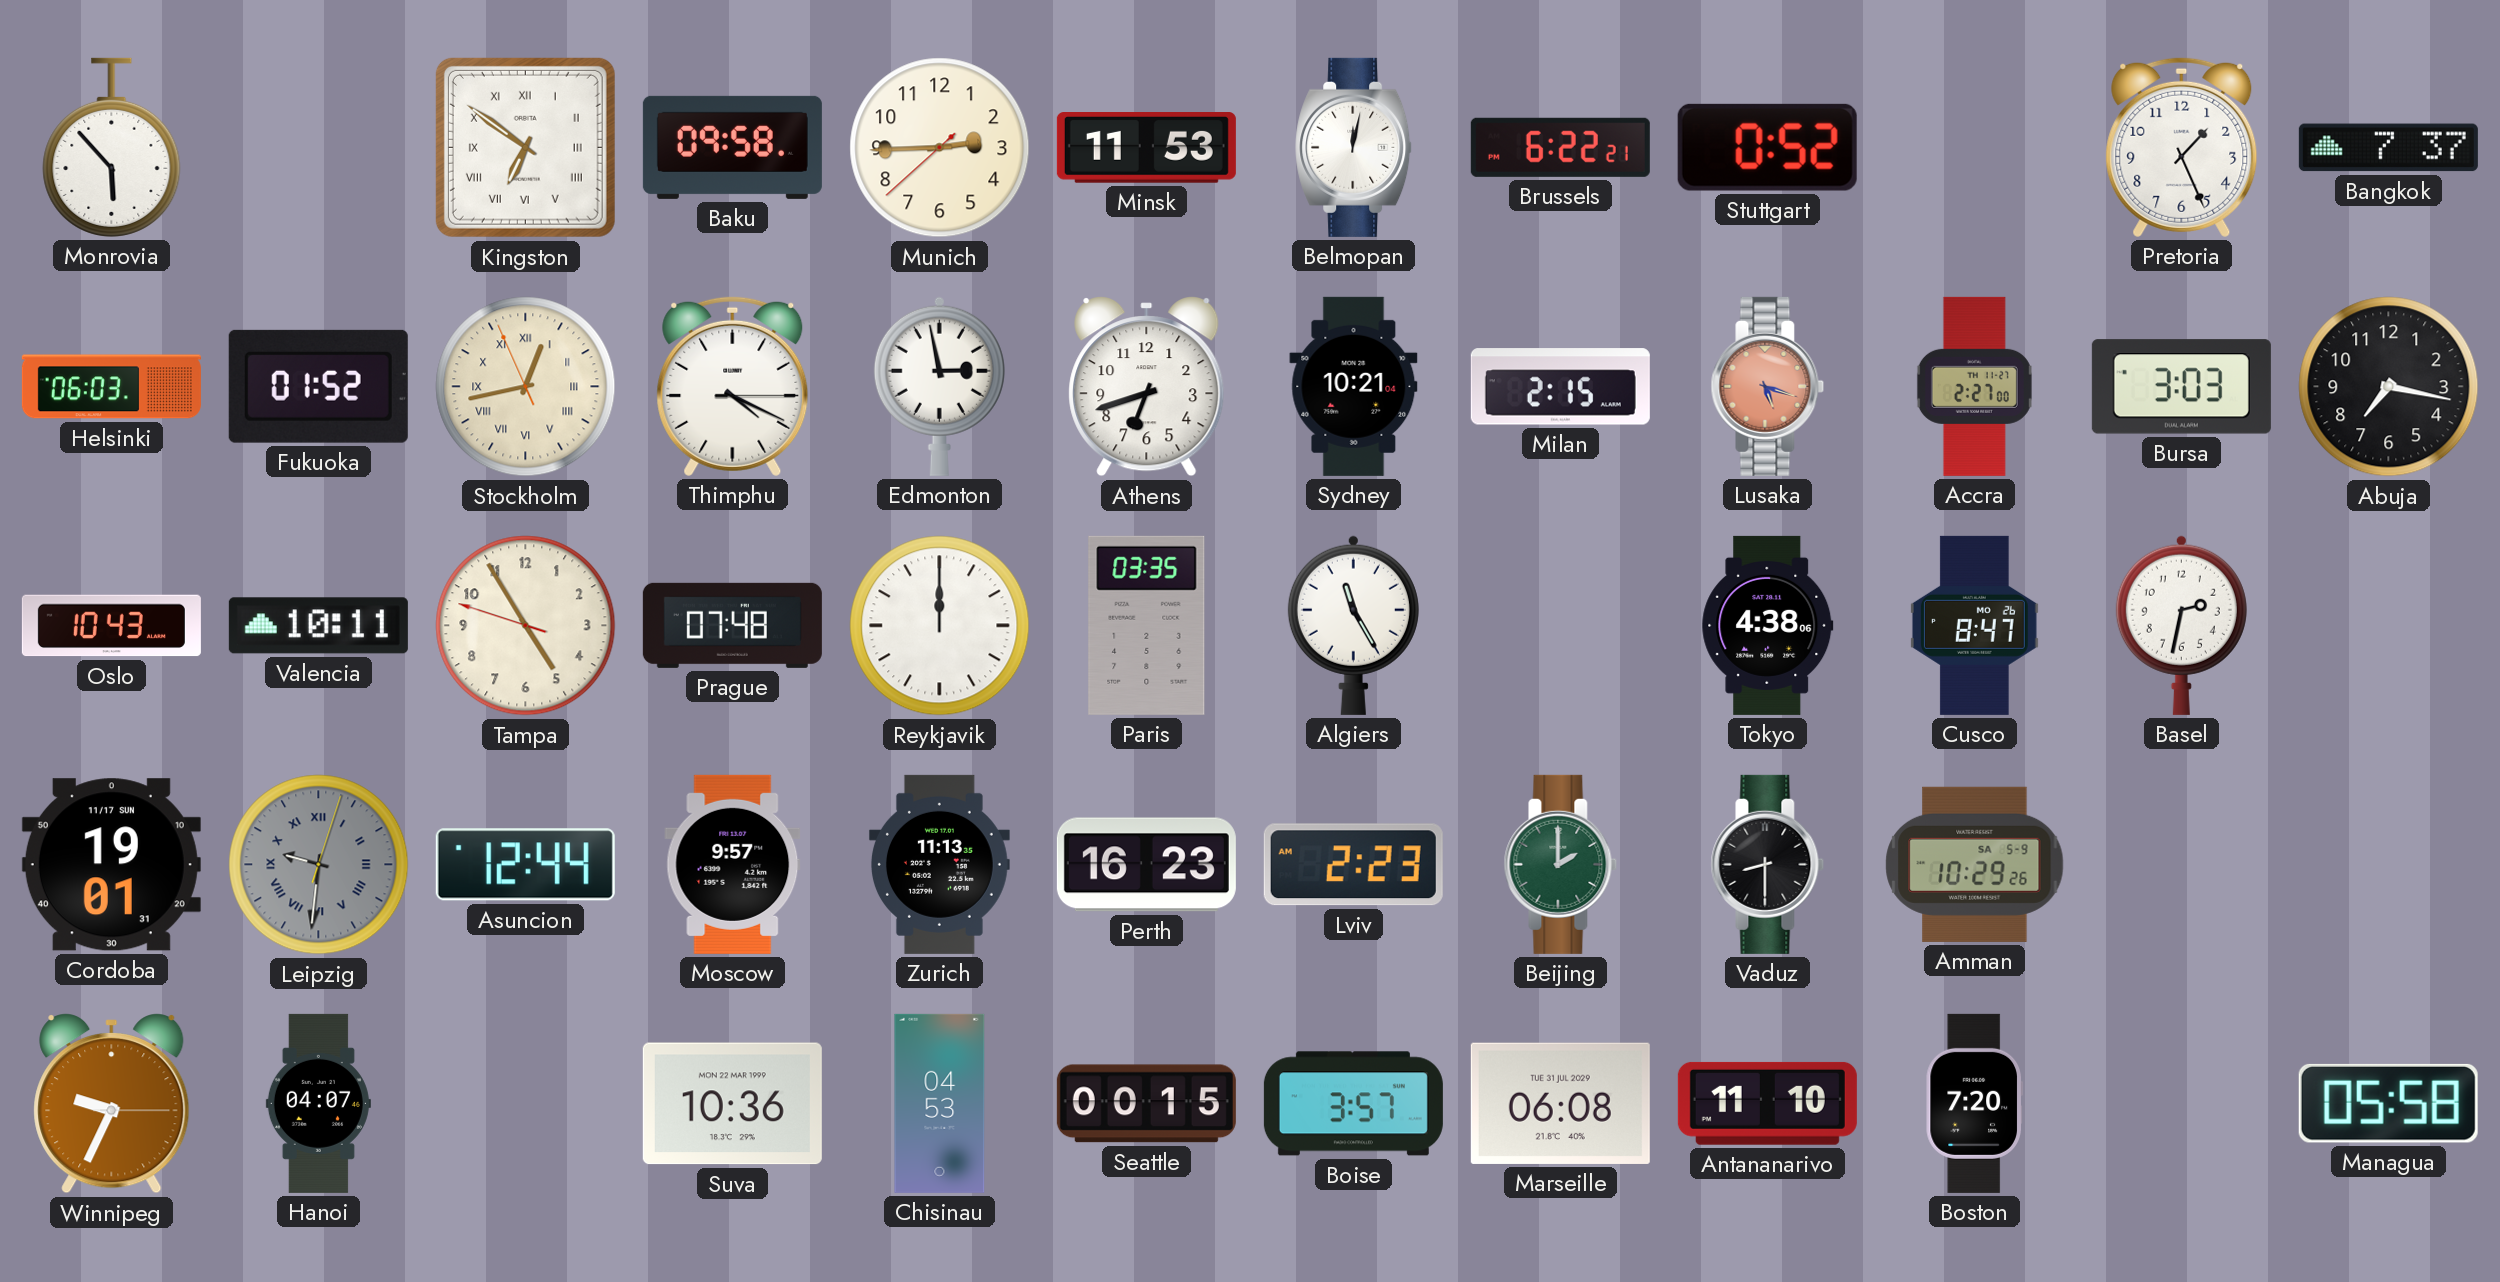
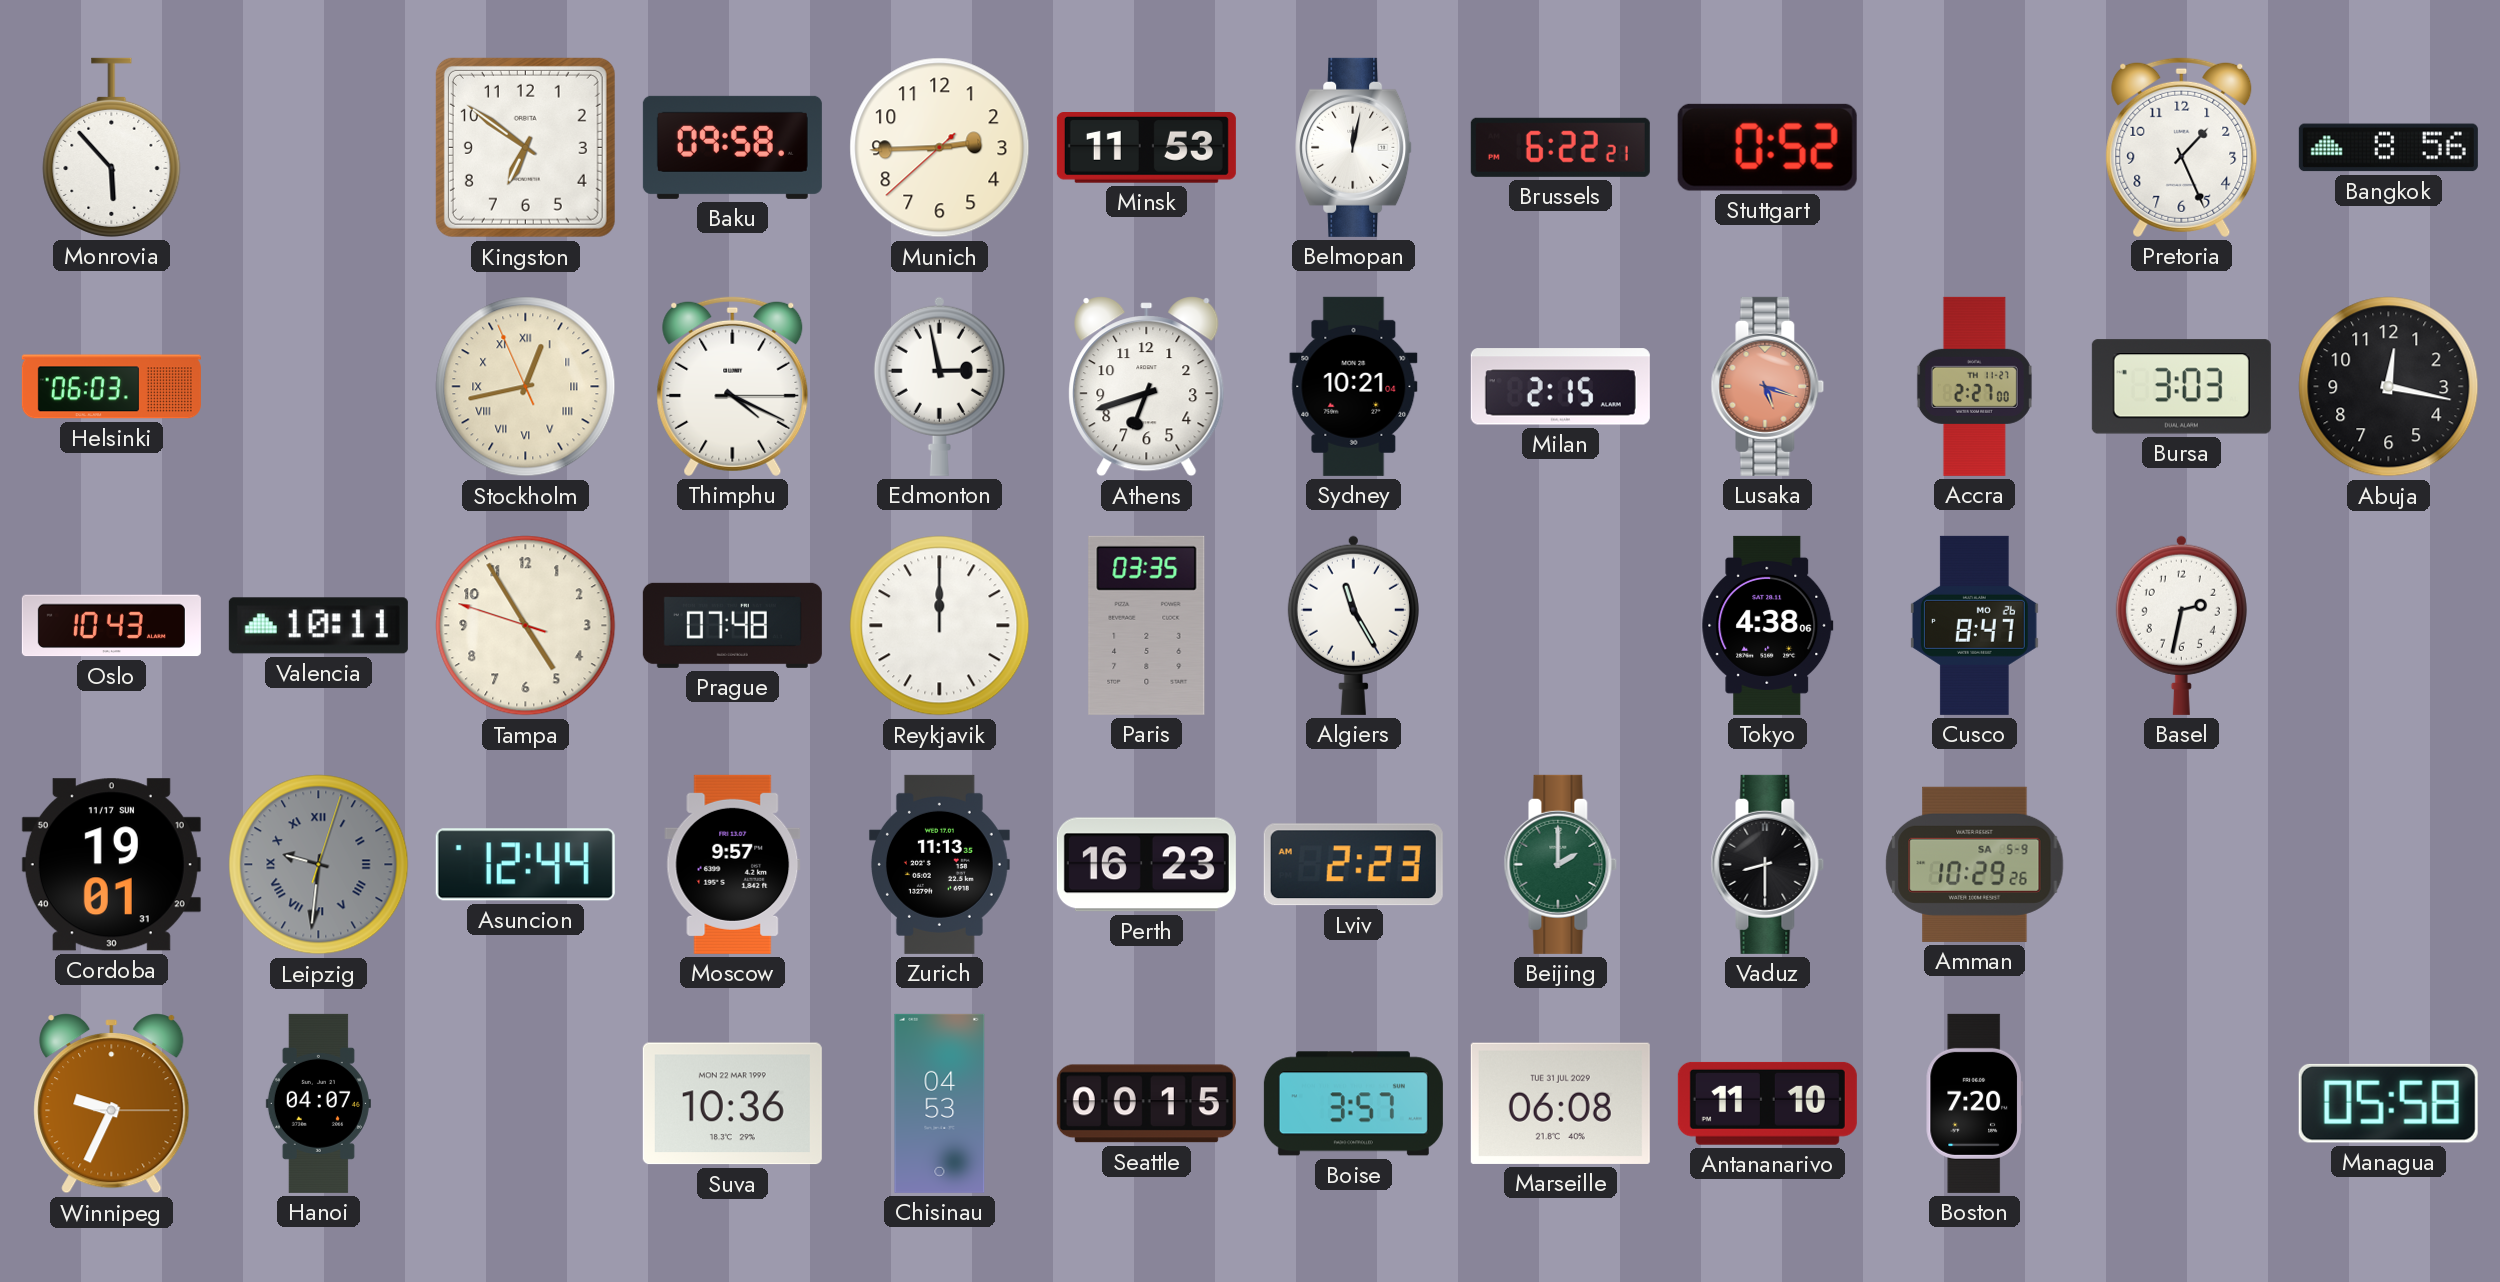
Kingston numerals: Roman -> Arabic
Bangkok: 7:37 -> 8:56
Fukuoka: 01:52 -> none
Abuja: 7:17 -> 12:17
